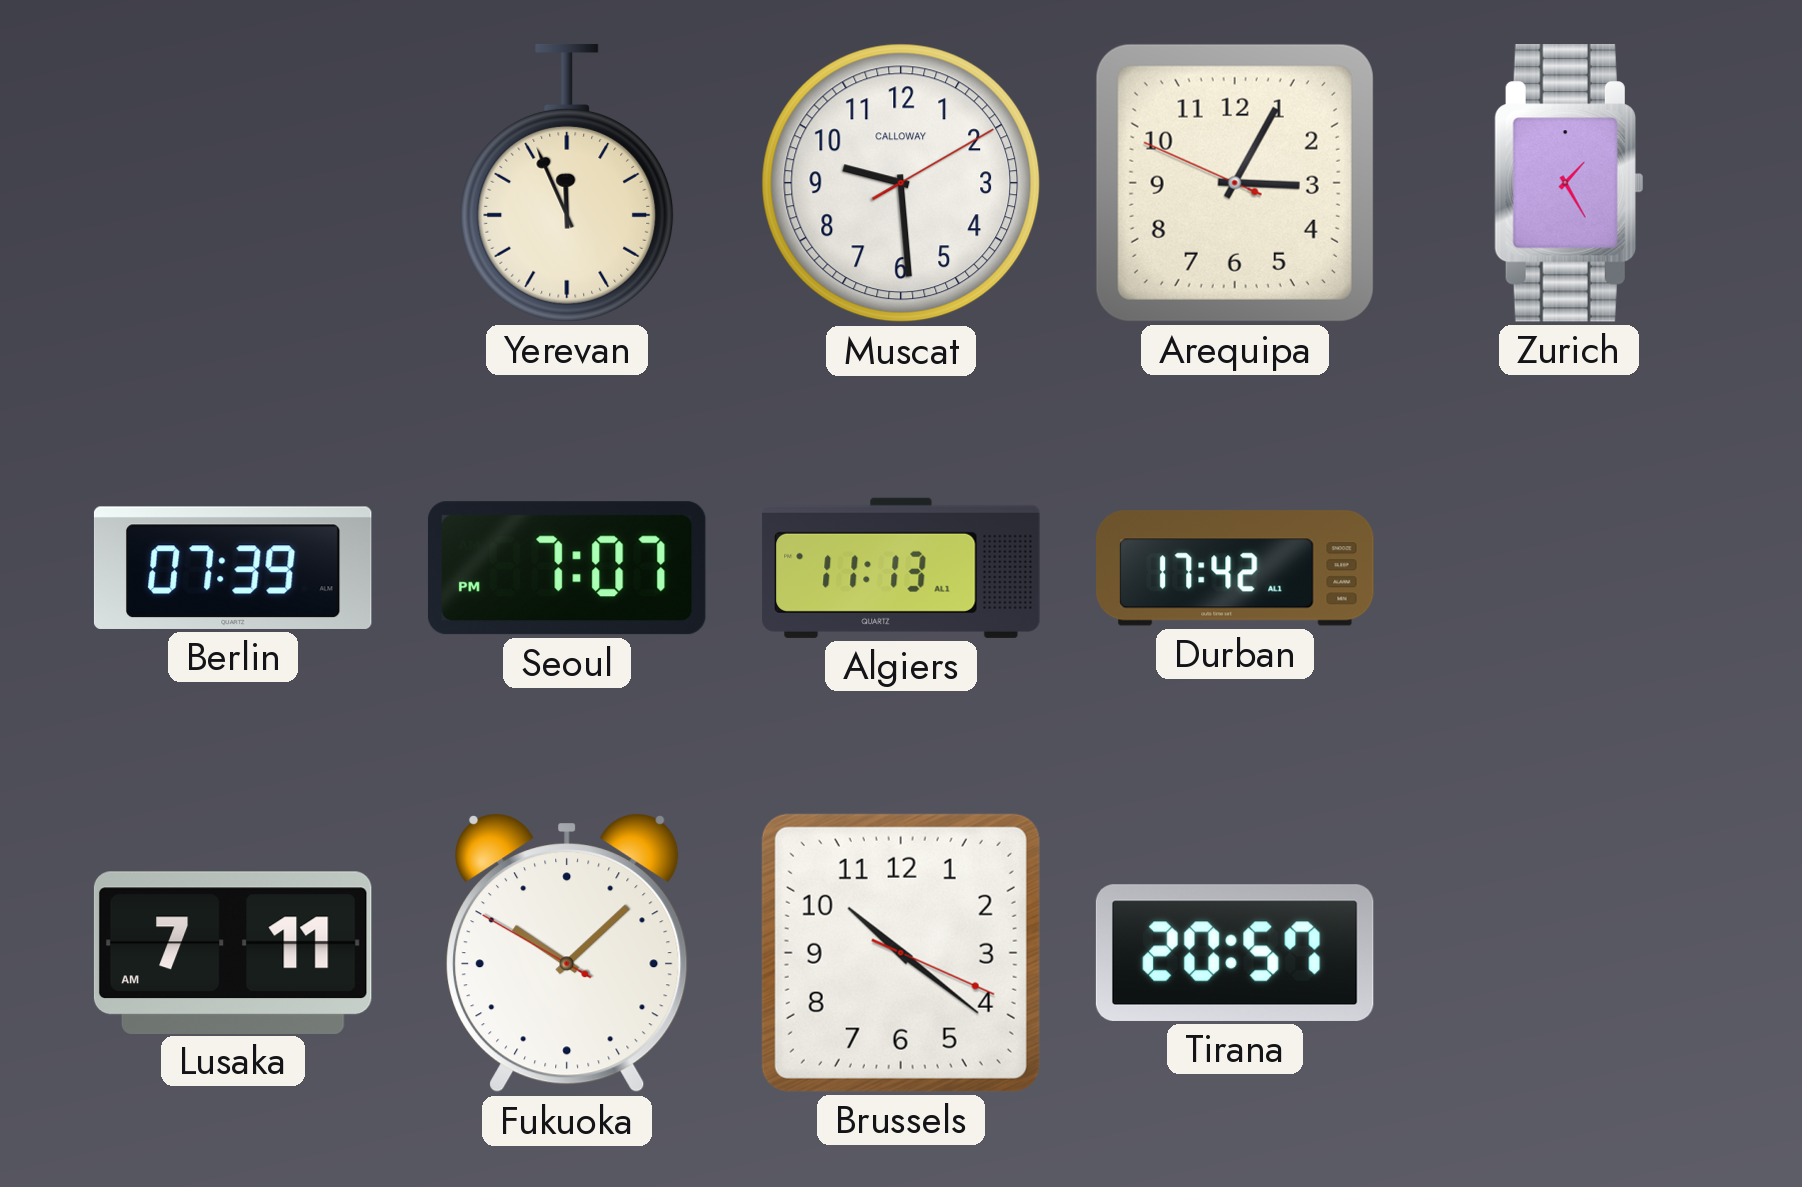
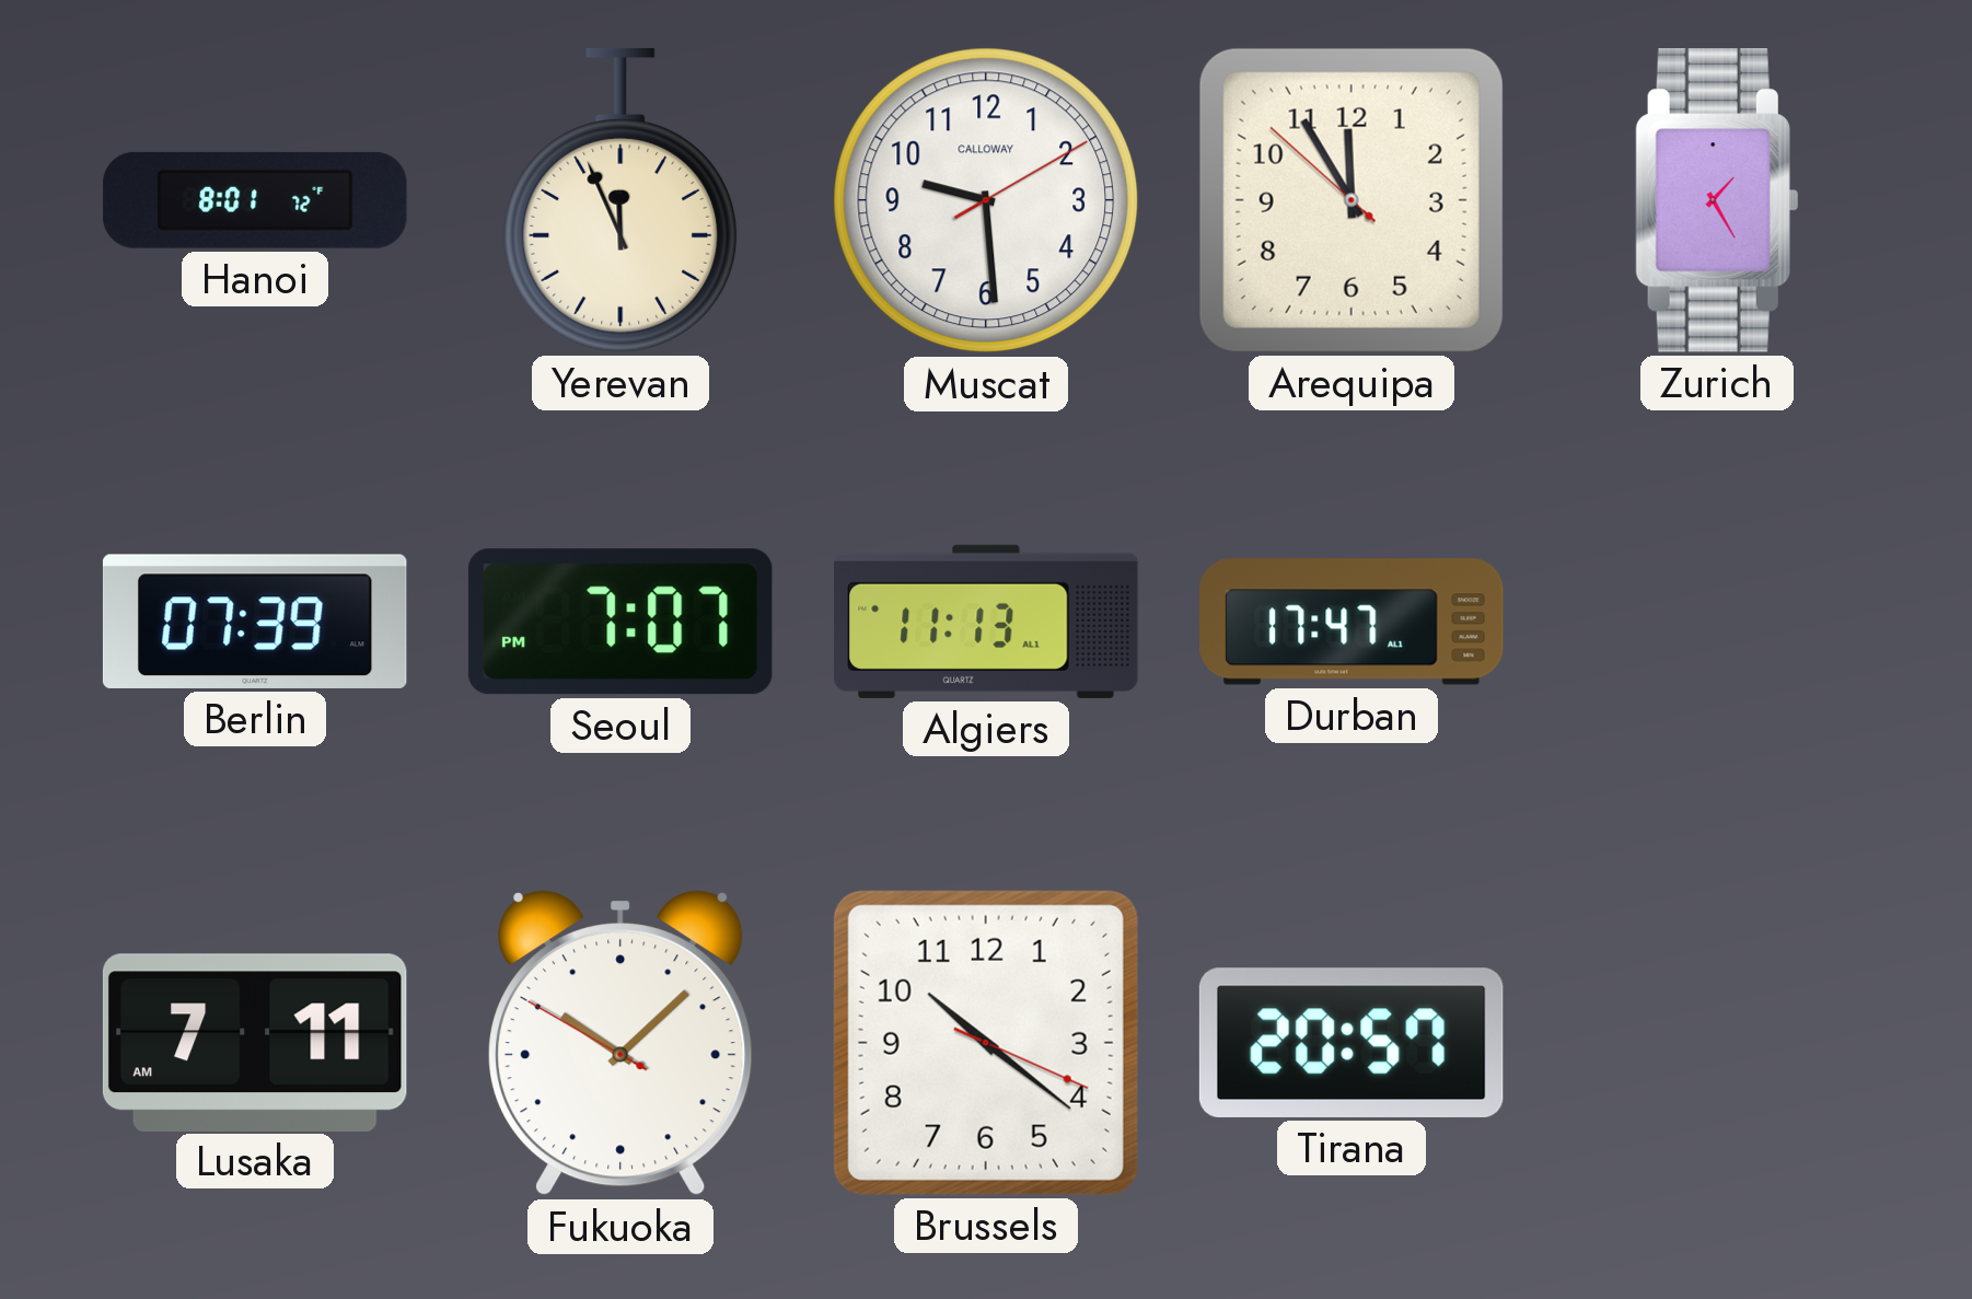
Hanoi: none -> 8:01
Arequipa: 3:04 -> 11:54
Durban: 17:42 -> 17:47
